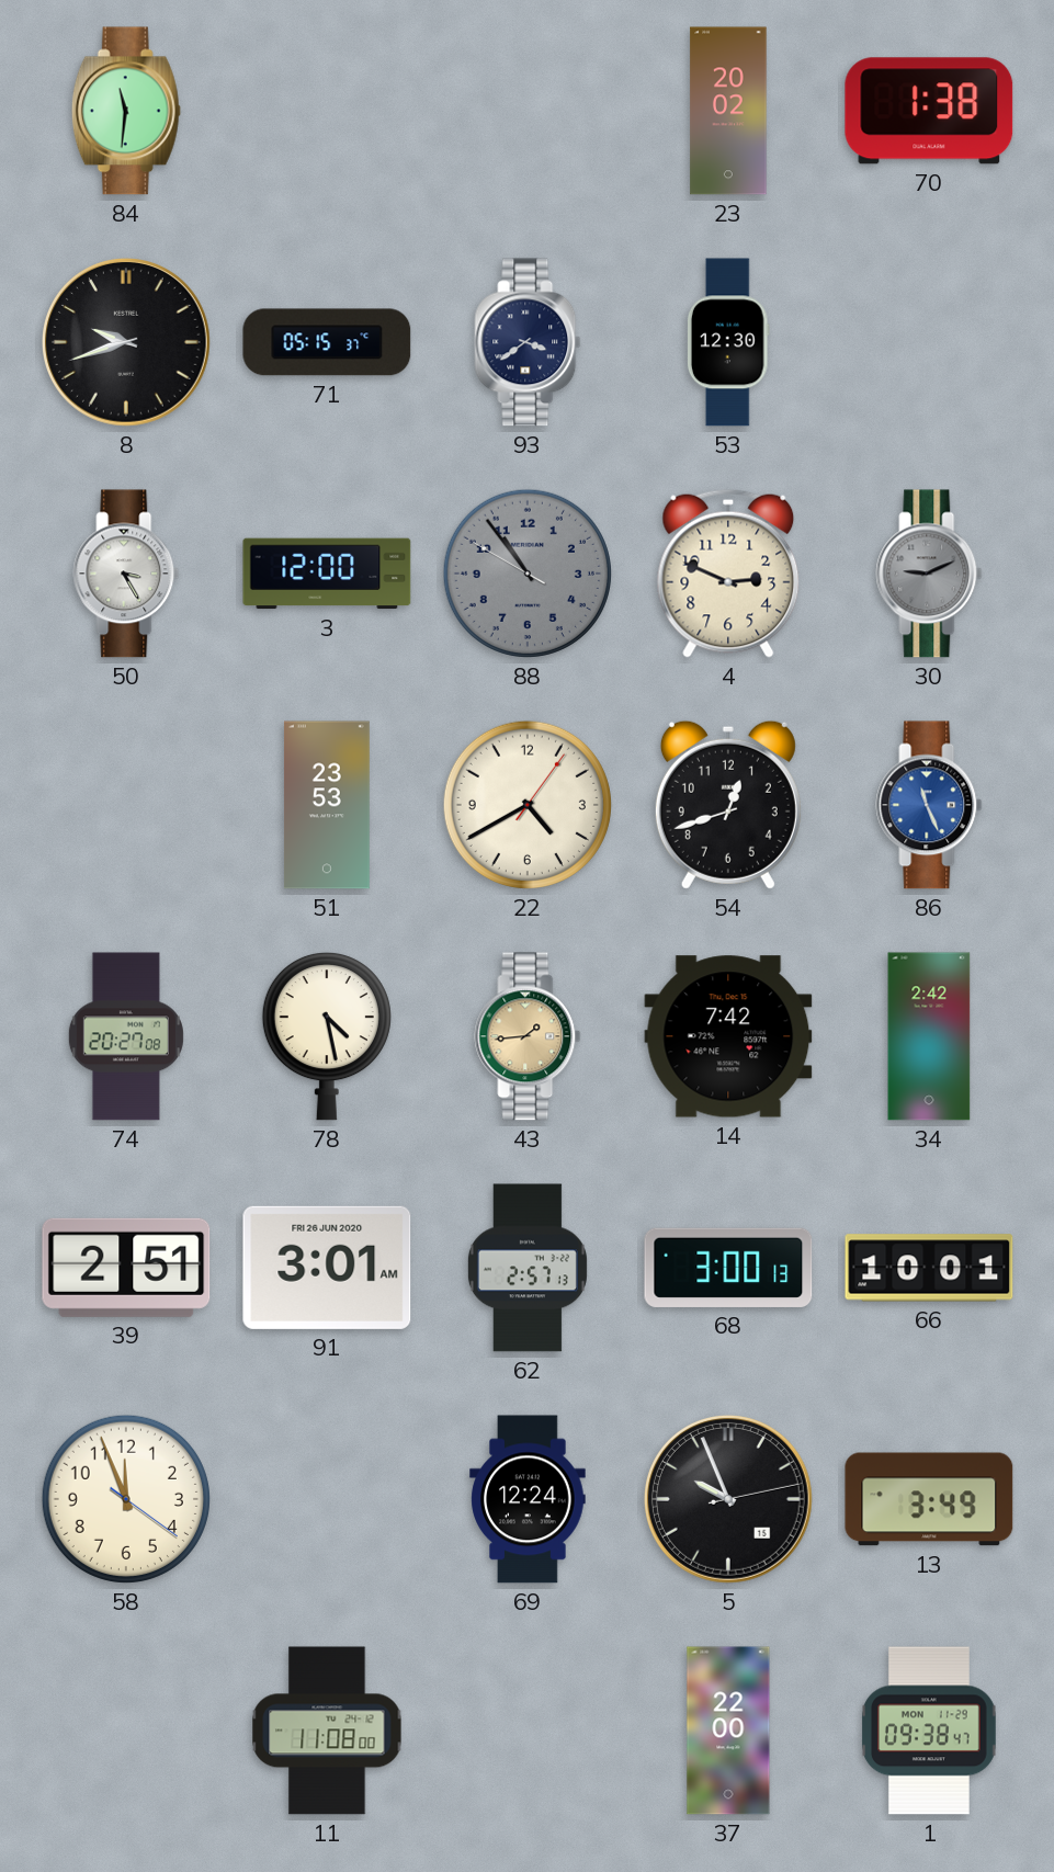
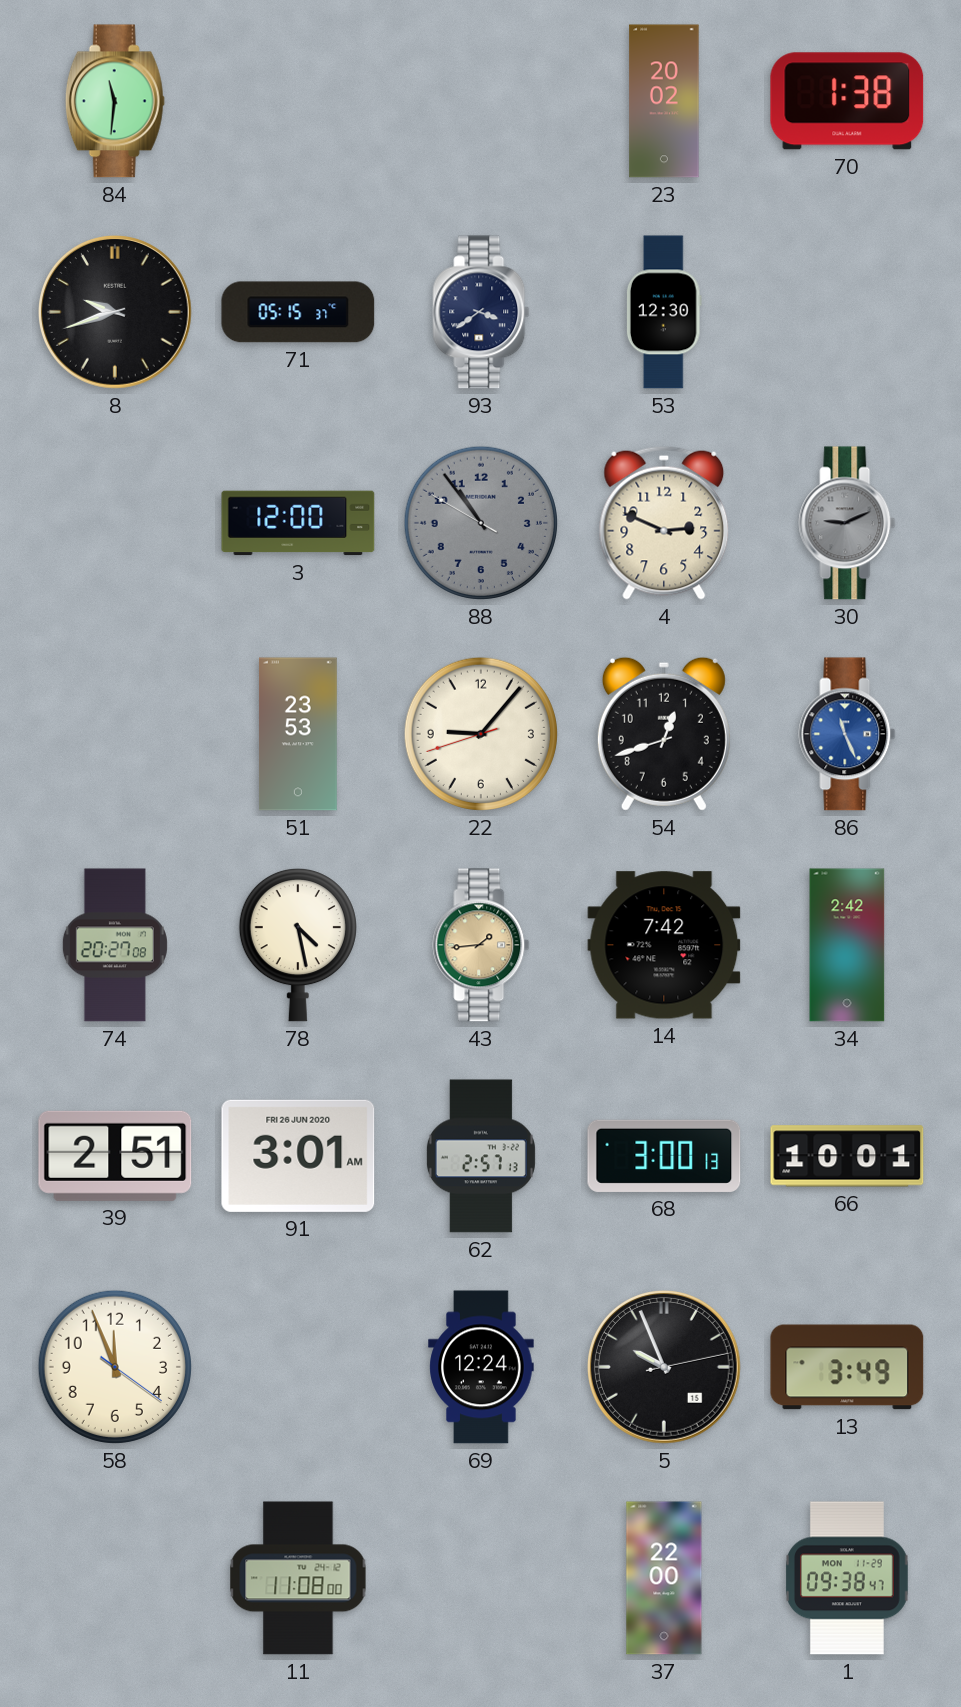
50: 3:25 -> none
22: 4:40 -> 9:06
